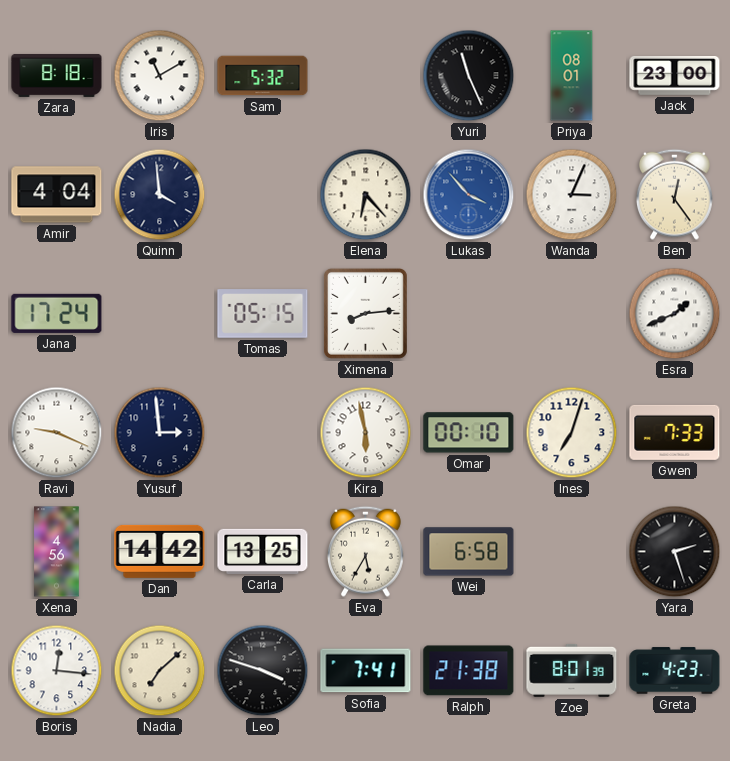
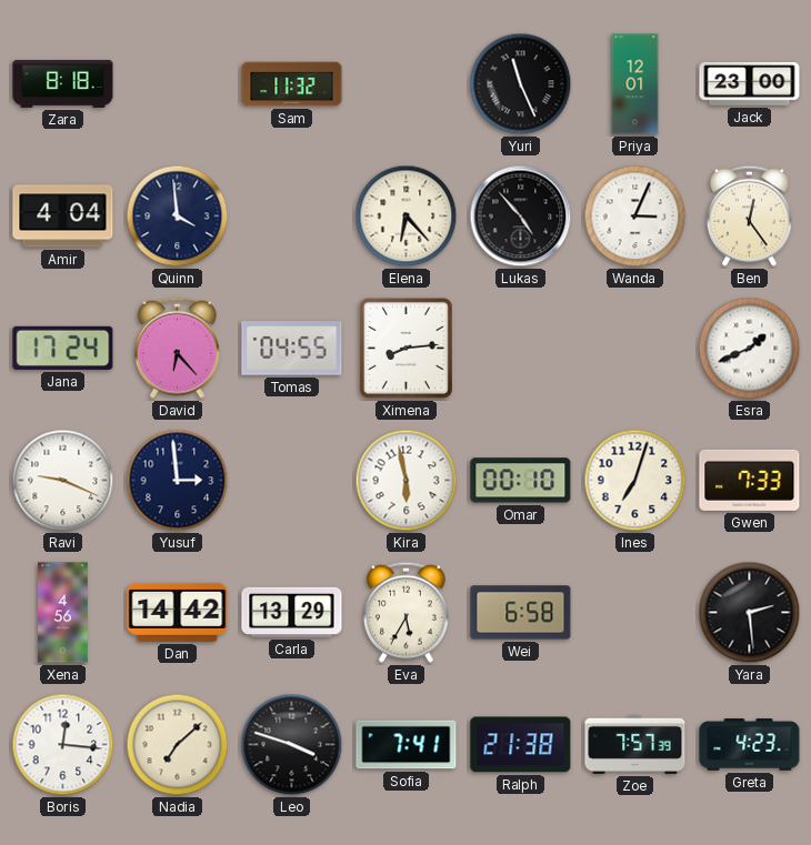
Iris: 11:10 -> none
Sam: 5:32 -> 11:32
Priya: 08:01 -> 12:01
Lukas: 3:53 -> 4:53
Lukas dial: blue -> black
David: none -> 6:23
Tomas: 05:15 -> 04:55
Carla: 13:25 -> 13:29
Yara: 2:27 -> 2:29
Zoe: 8:01 -> 7:57
